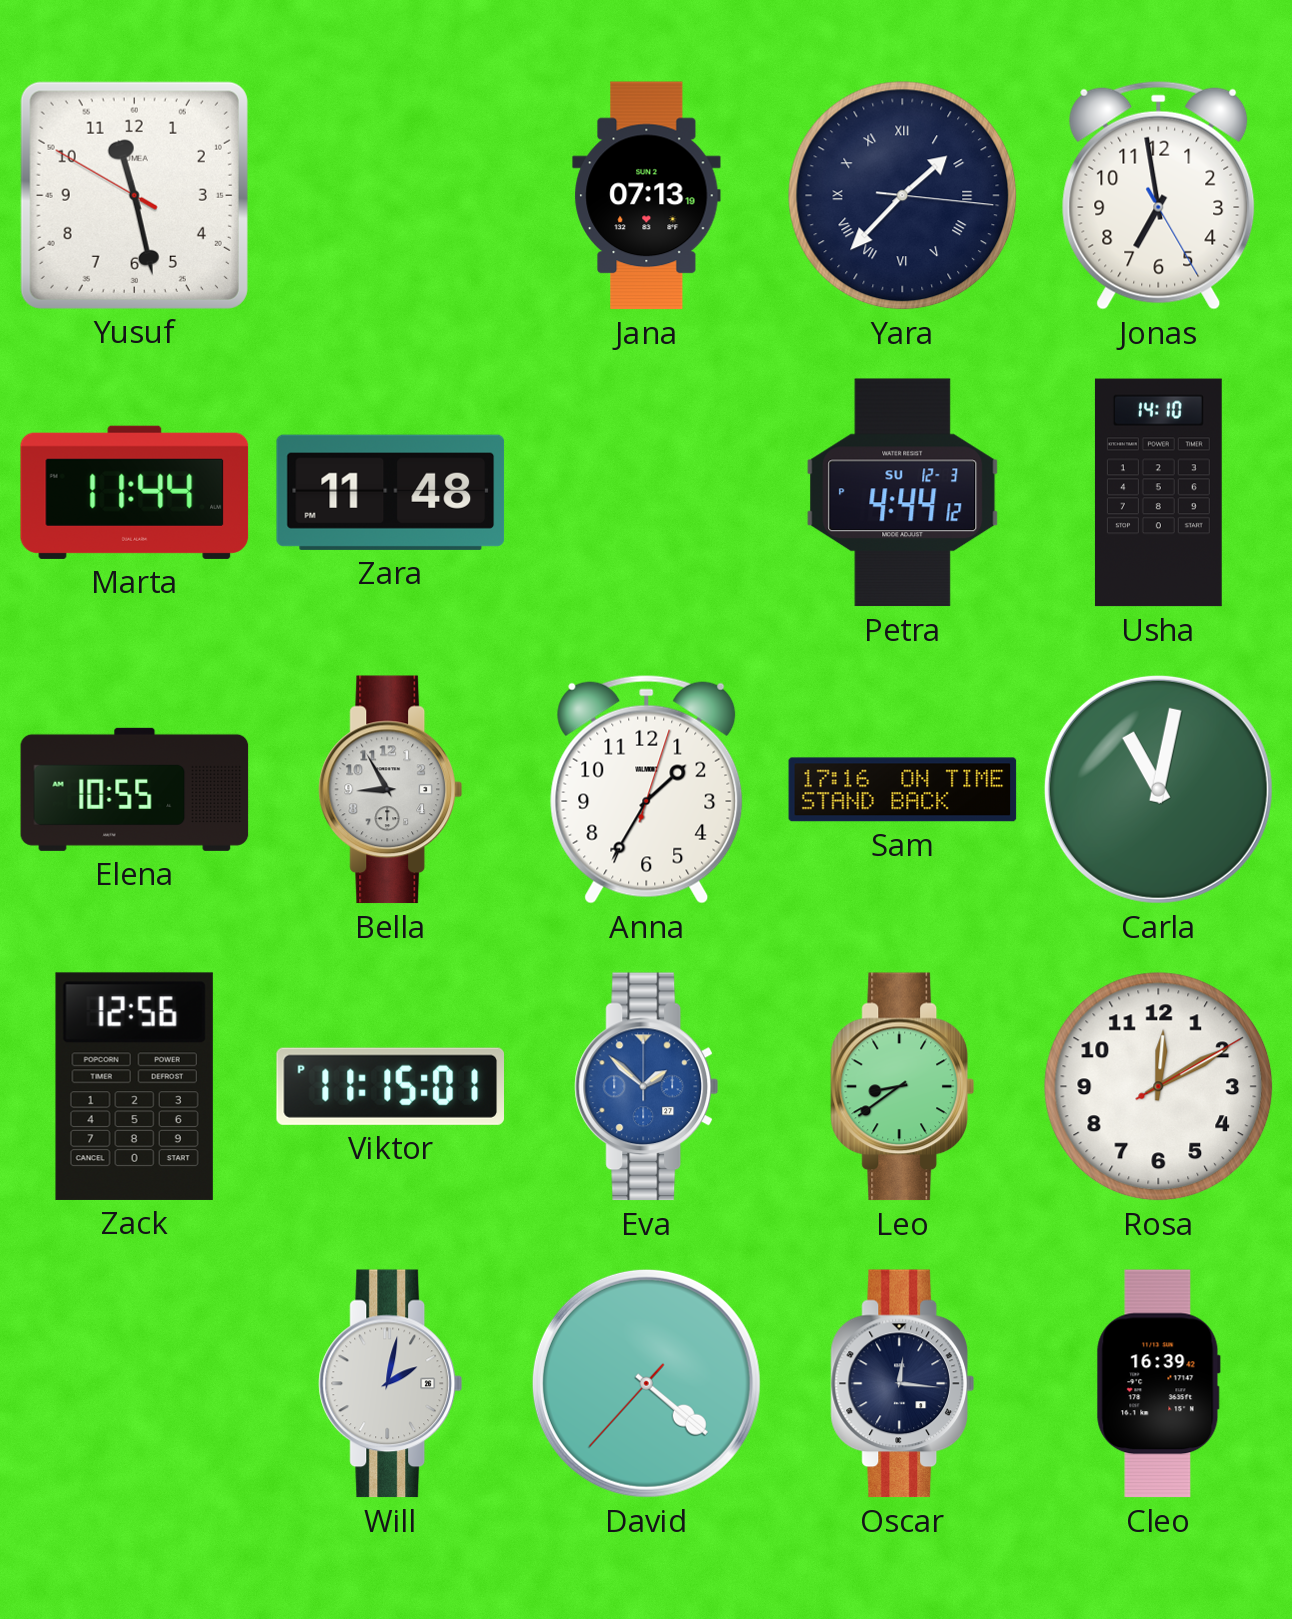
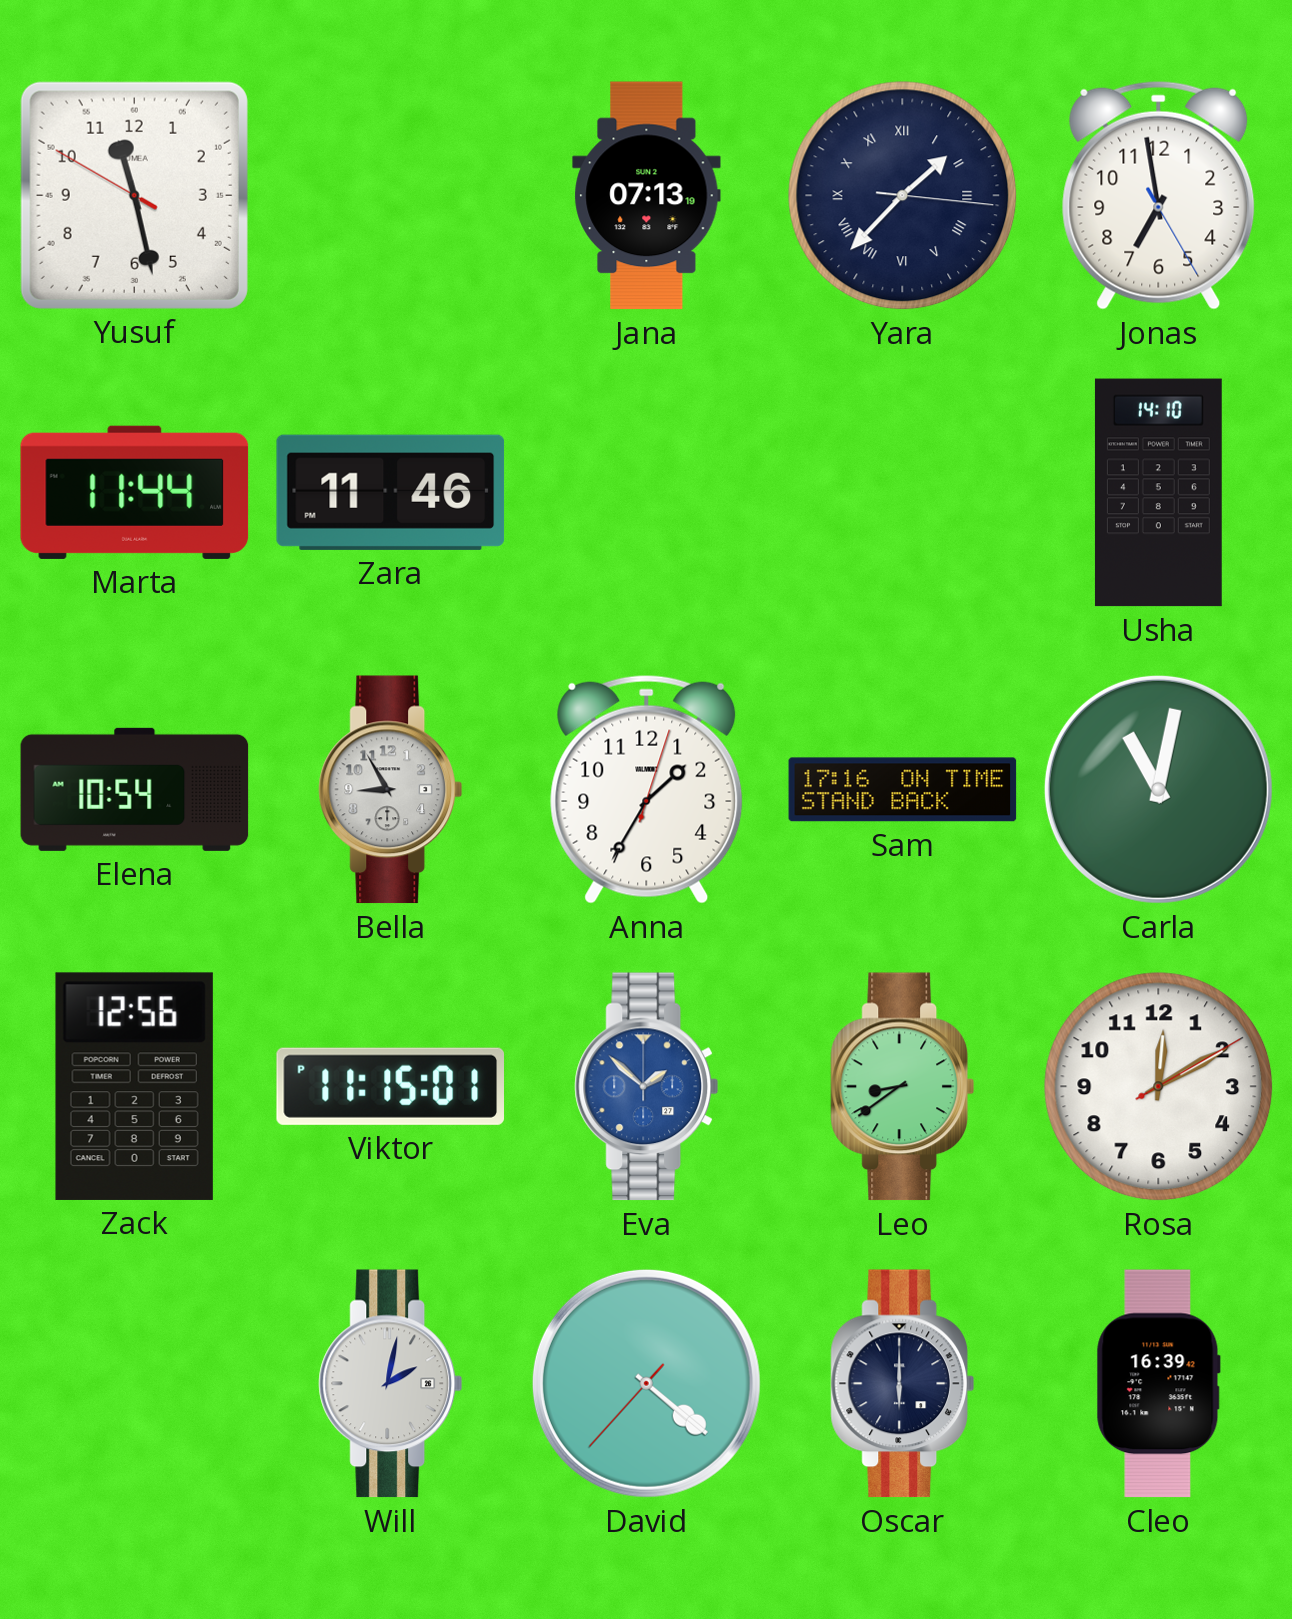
Zara: 11:48 -> 11:46
Petra: 4:44 -> none
Elena: 10:55 -> 10:54
Oscar: 12:16 -> 6:00
